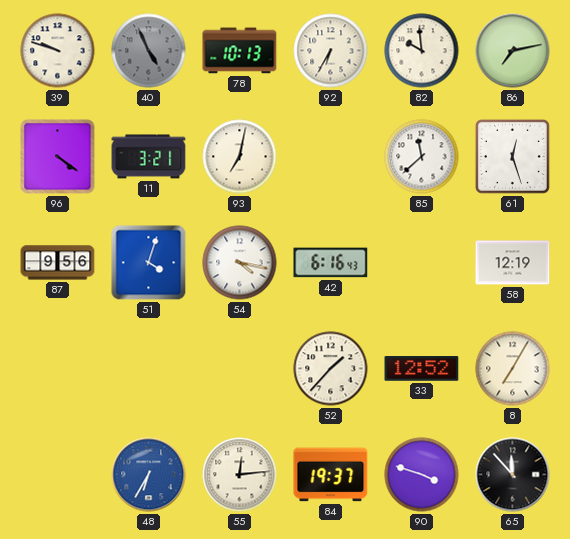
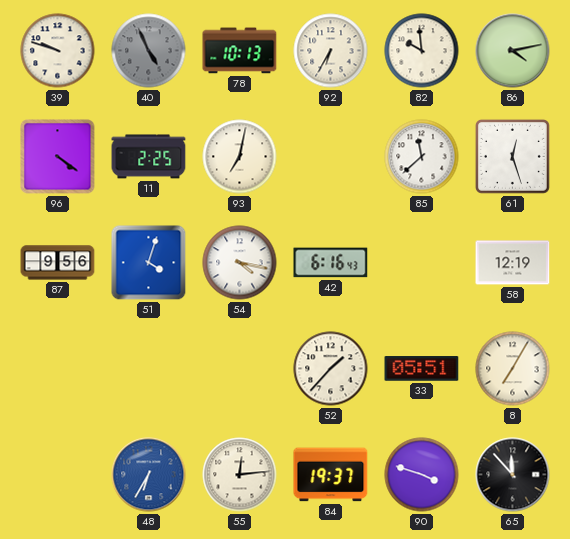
86: 7:13 -> 4:13
11: 3:21 -> 2:25
33: 12:52 -> 05:51
